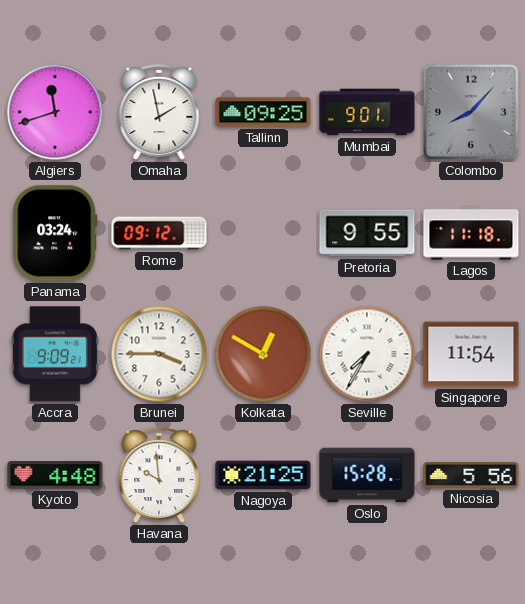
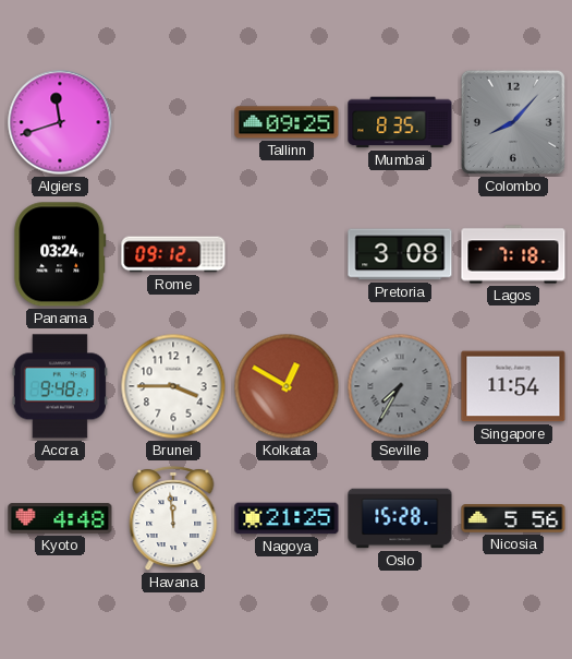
Omaha: 1:58 -> none
Mumbai: 9:01 -> 8:35
Pretoria: 9:55 -> 3:08
Lagos: 11:18 -> 7:18
Accra: 9:09 -> 9:48
Seville dial: white -> grey
Havana: 9:59 -> 11:59
